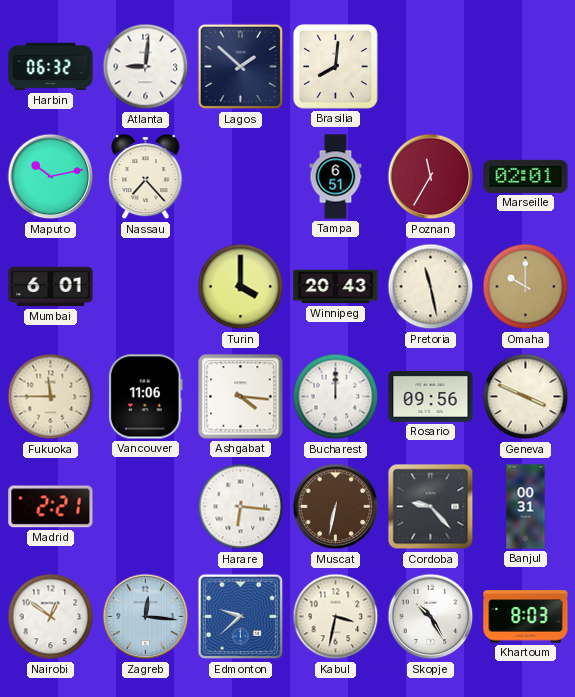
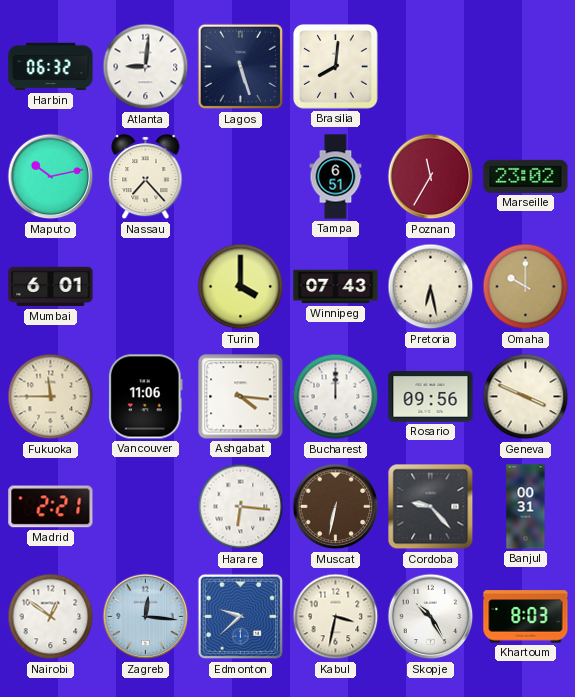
Lagos: 1:52 -> 5:27
Marseille: 02:01 -> 23:02
Winnipeg: 20:43 -> 07:43
Pretoria: 11:28 -> 6:28
